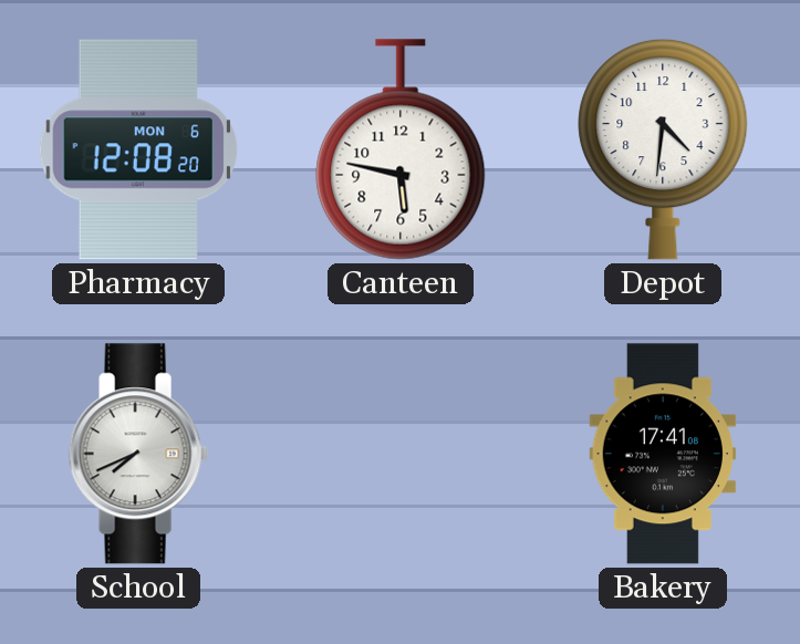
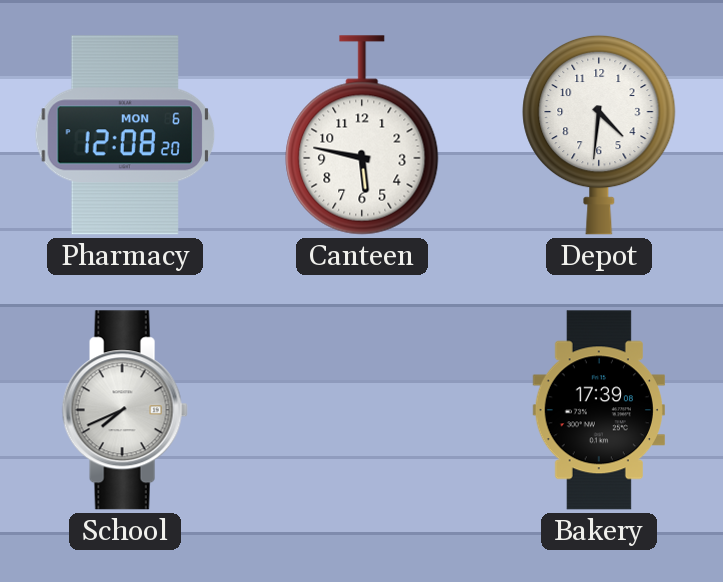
Bakery: 17:41 -> 17:39
